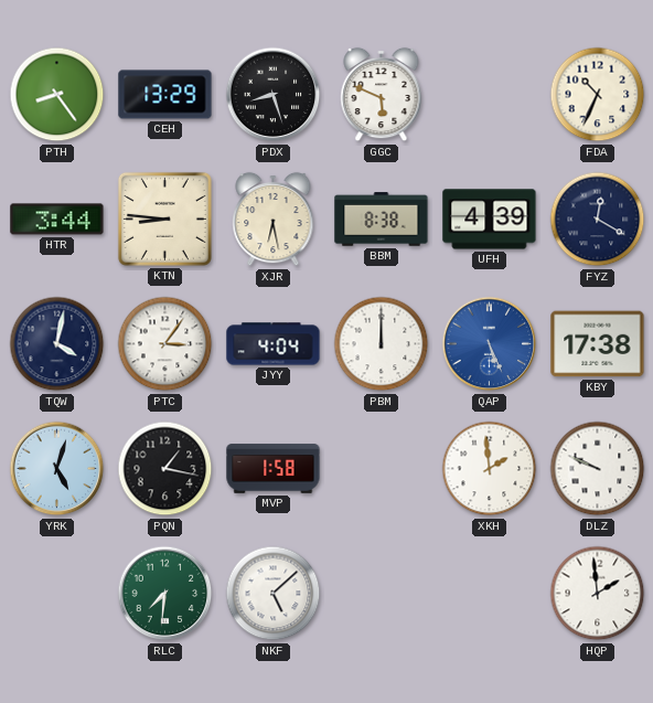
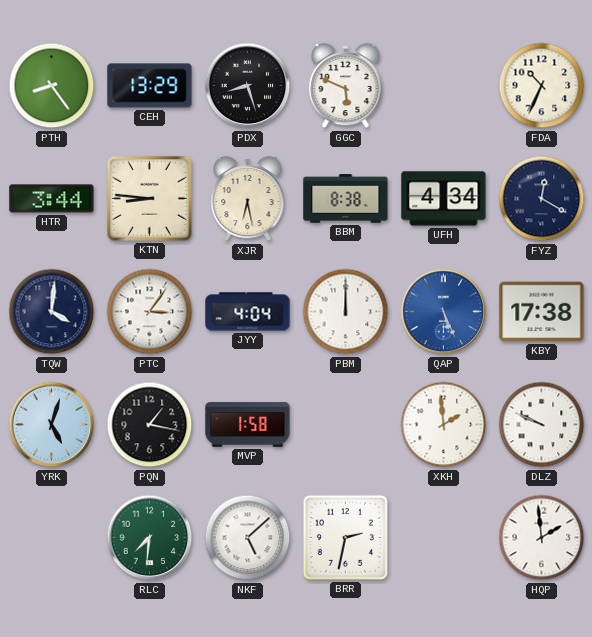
UFH: 4:39 -> 4:34
TQW: 4:02 -> 4:01
BRR: none -> 2:32
